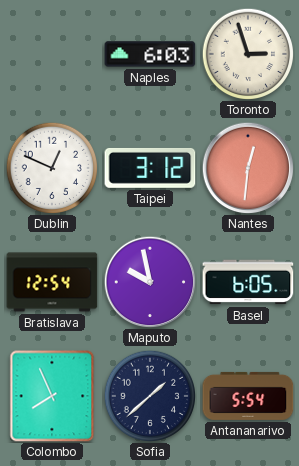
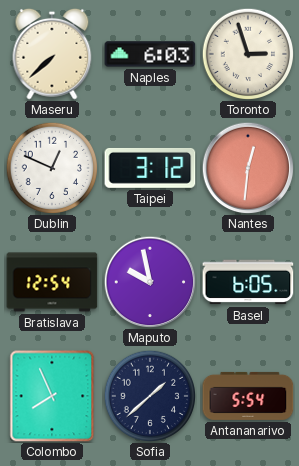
Maseru: none -> 7:38
